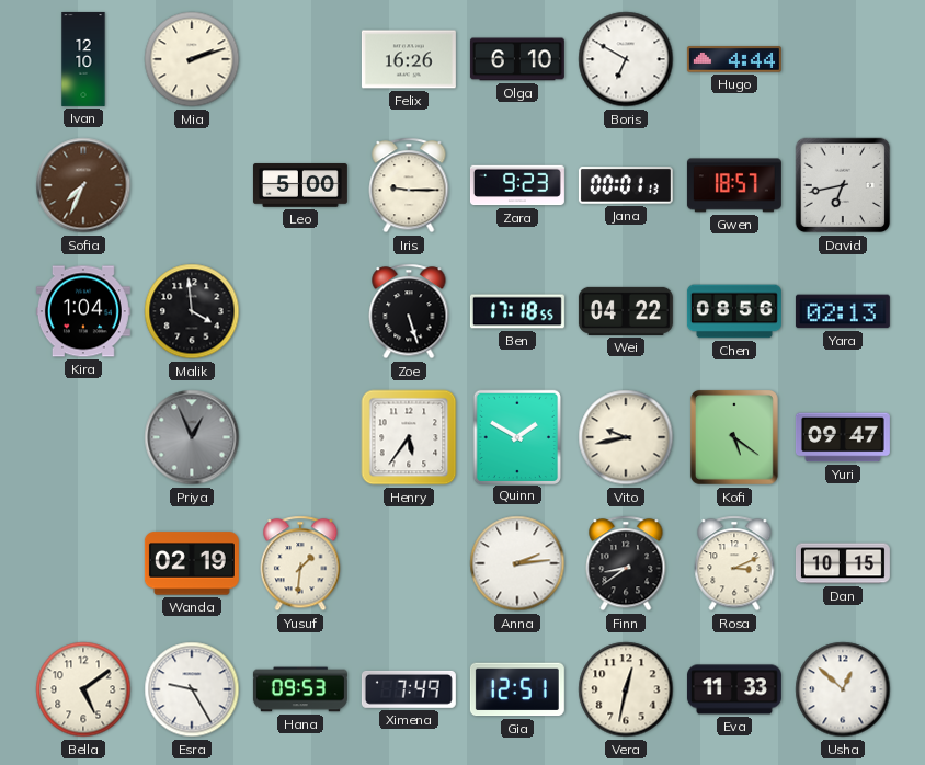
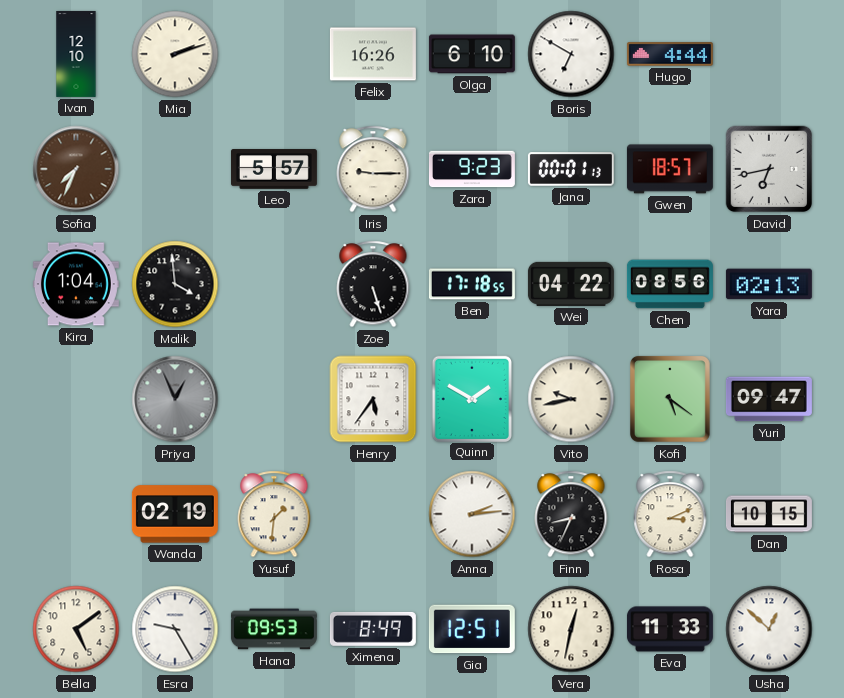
Leo: 5:00 -> 5:57
Finn: 8:39 -> 8:34
Ximena: 7:49 -> 8:49
